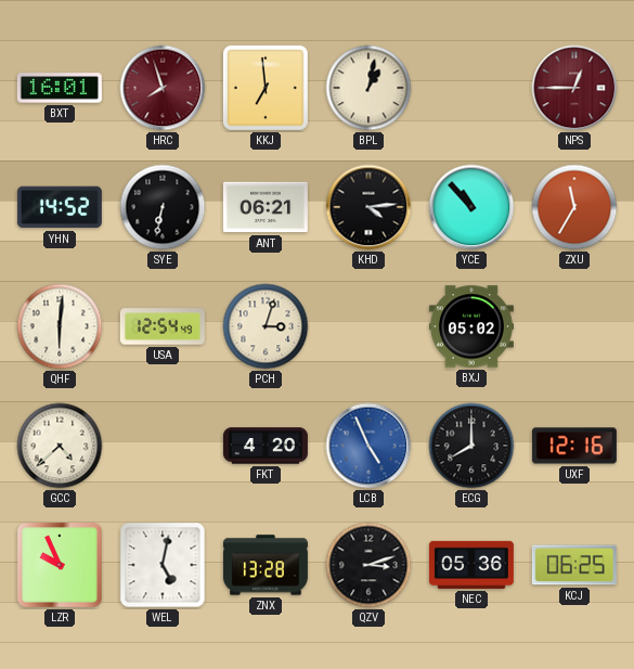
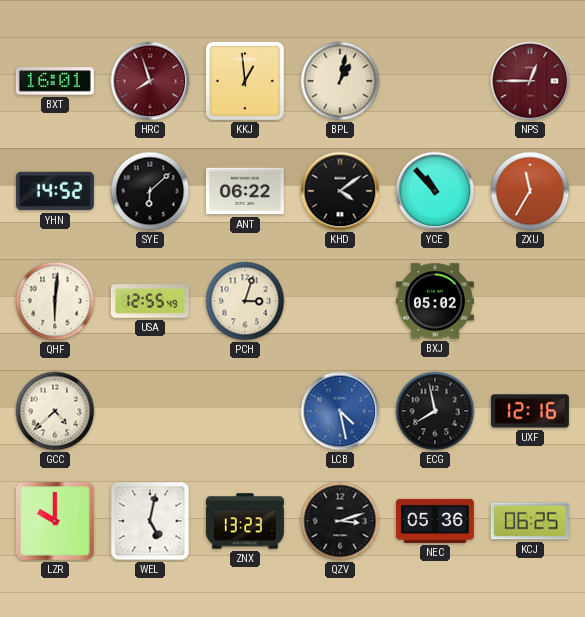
KKJ: 6:59 -> 12:59
SYE: 6:32 -> 6:08
ANT: 06:21 -> 06:22
KHD: 4:14 -> 4:09
USA: 12:54 -> 12:55
FKT: 4:20 -> none
LCB: 4:56 -> 4:28
ECG: 8:00 -> 7:58
LZR: 9:56 -> 10:00
ZNX: 13:28 -> 13:23
